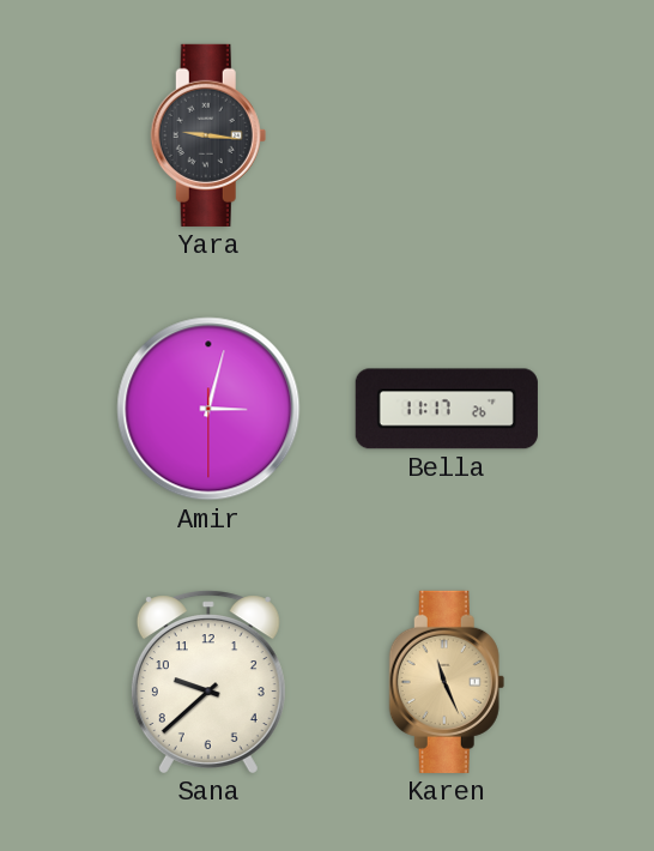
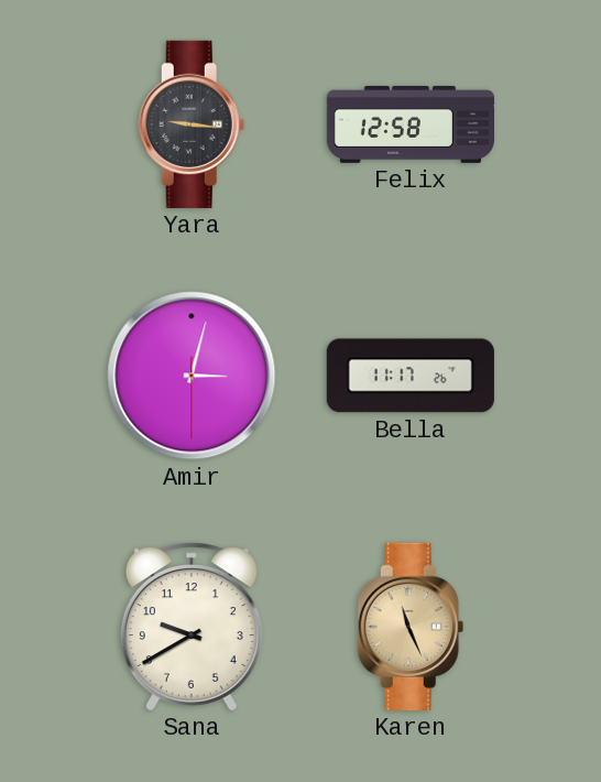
Felix: none -> 12:58
Sana: 9:38 -> 9:40
